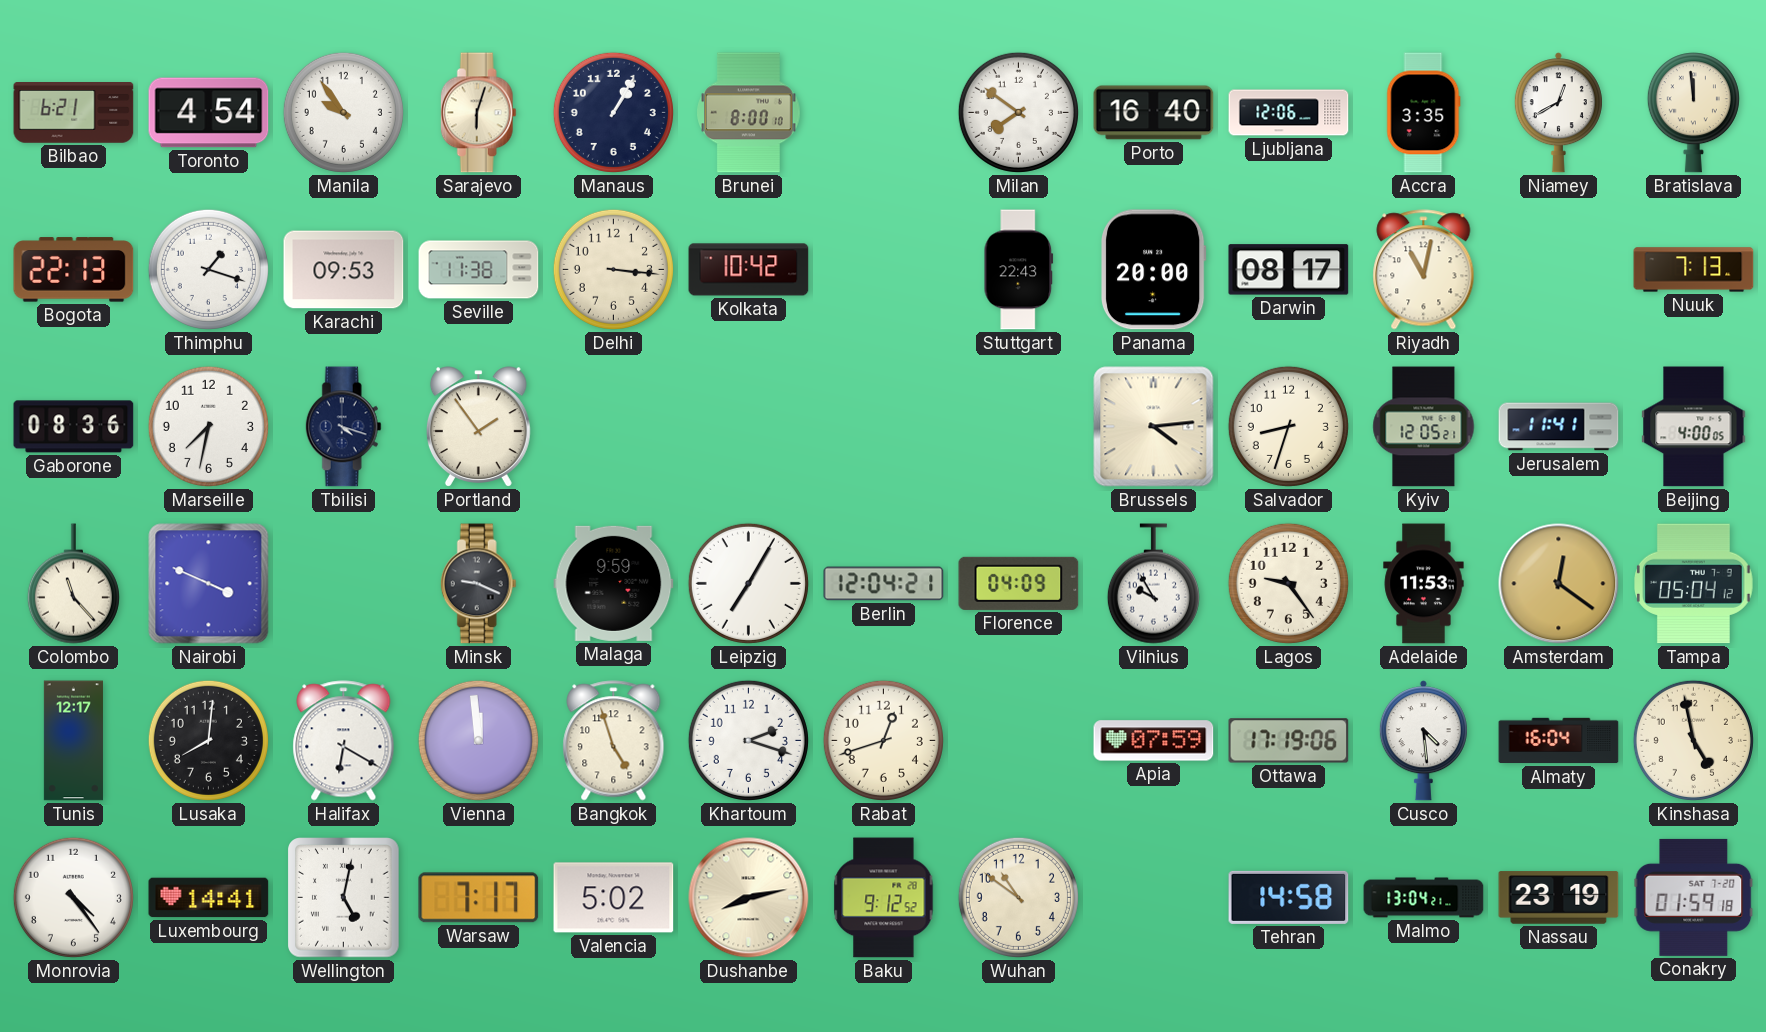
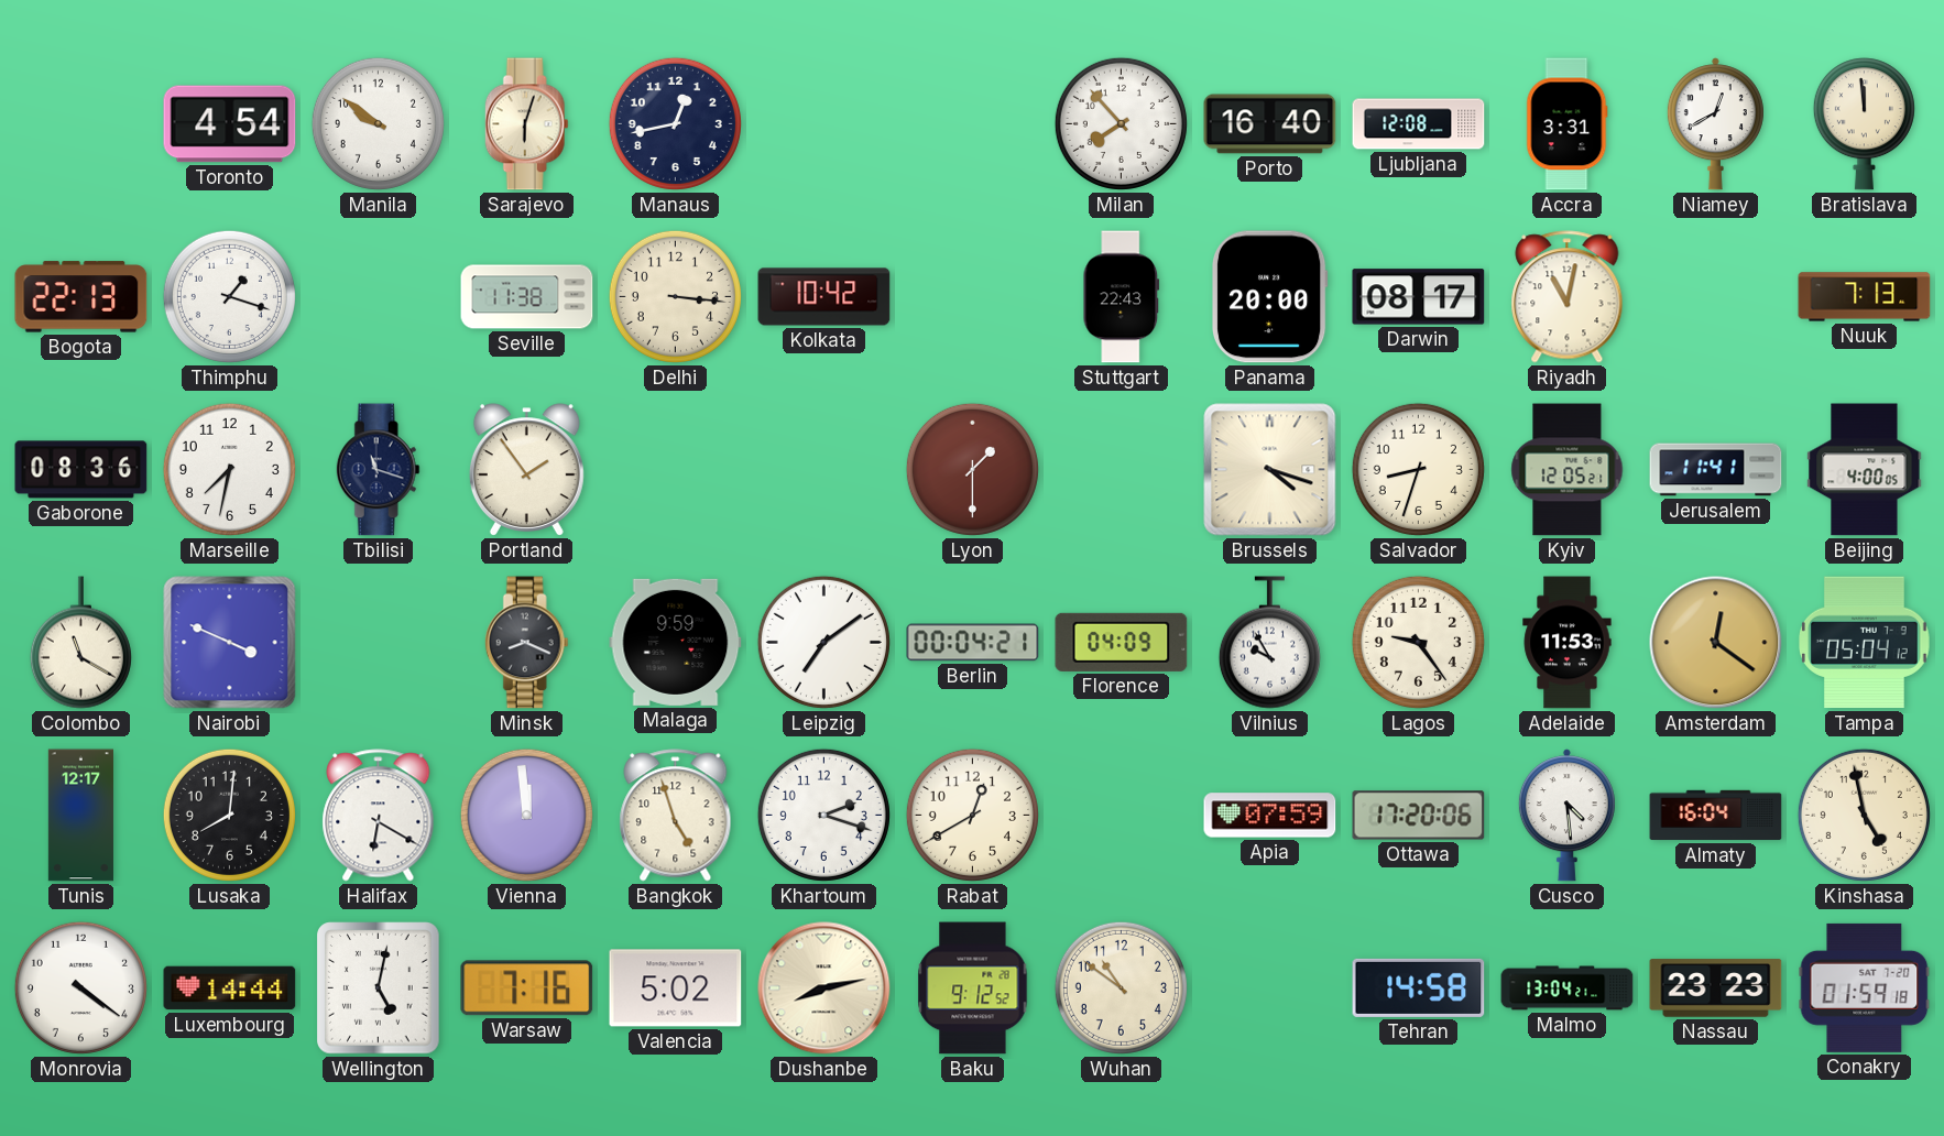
Bilbao: 6:21 -> none
Manila: 9:54 -> 9:51
Manaus: 1:05 -> 12:43
Brunei: 8:00 -> none
Milan: 7:51 -> 7:53
Ljubljana: 12:06 -> 12:08
Accra: 3:35 -> 3:31
Karachi: 09:53 -> none
Tbilisi: 4:18 -> 11:18
Lyon: none -> 1:30
Brussels: 4:14 -> 4:18
Colombo: 11:23 -> 11:20
Minsk: 9:19 -> 8:19
Leipzig: 7:05 -> 7:09
Berlin: 12:04 -> 00:04
Rabat: 12:42 -> 12:40
Ottawa: 17:19 -> 17:20
Monrovia: 4:24 -> 4:21
Luxembourg: 14:41 -> 14:44
Warsaw: 7:17 -> 7:16
Nassau: 23:19 -> 23:23
